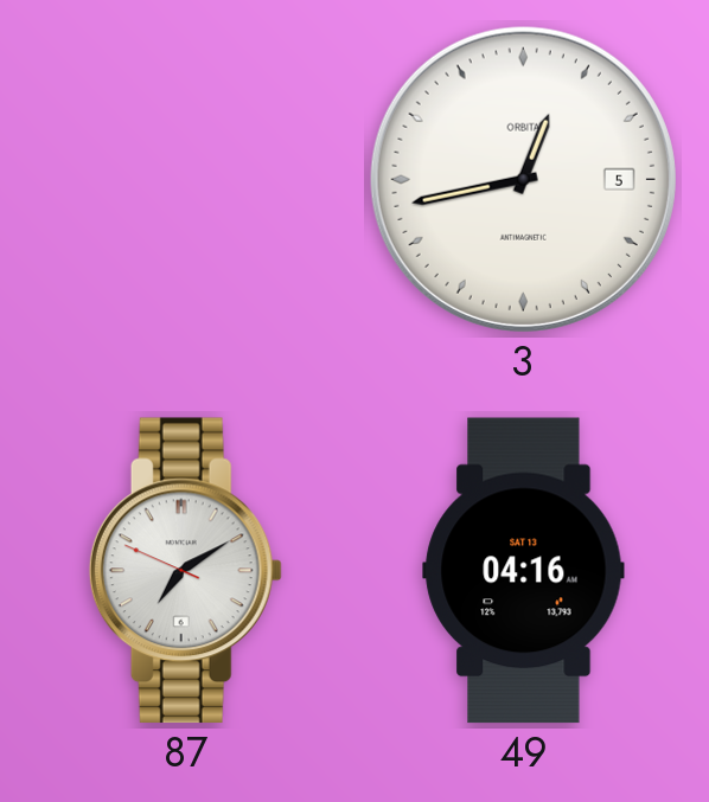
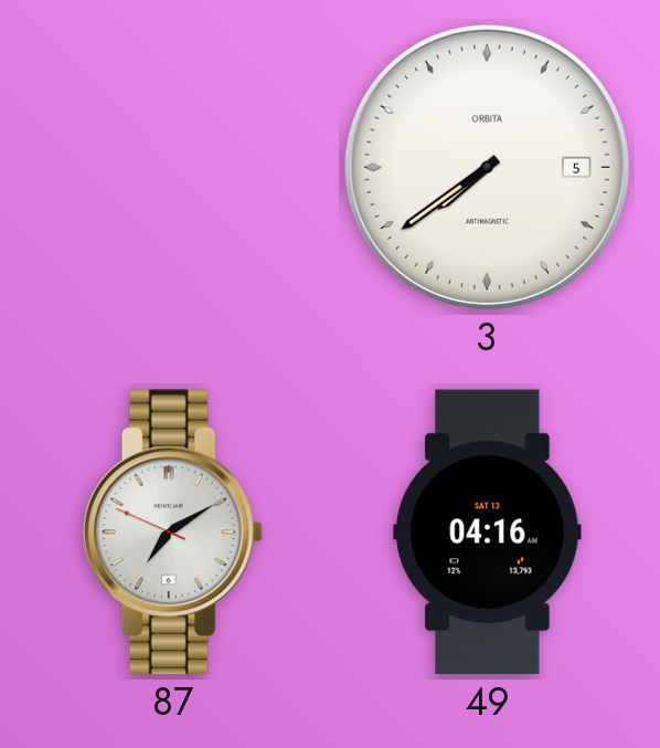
3: 12:43 -> 7:39
